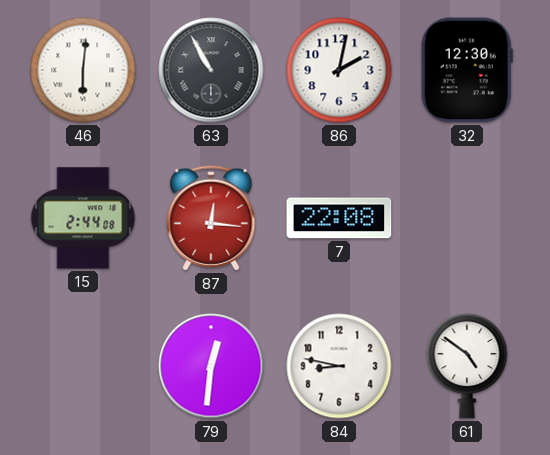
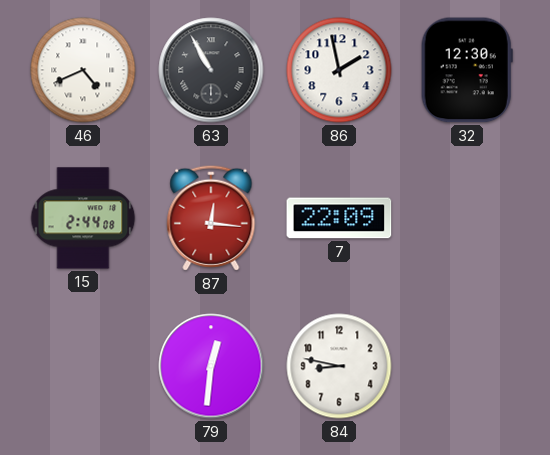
46: 6:01 -> 4:41
86: 2:02 -> 1:58
7: 22:08 -> 22:09
61: 4:51 -> none
